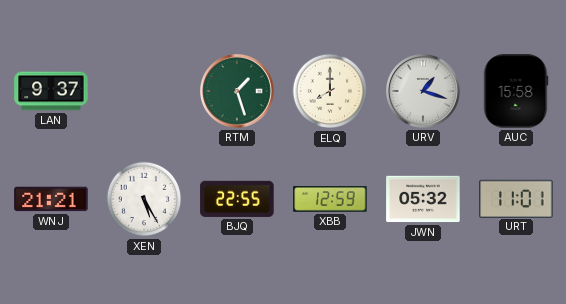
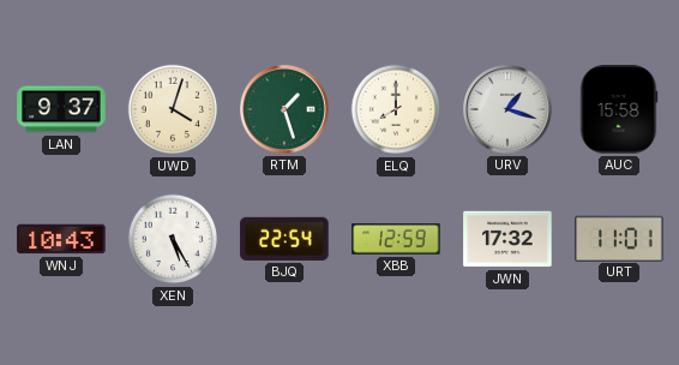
UWD: none -> 4:03
WNJ: 21:21 -> 10:43
BJQ: 22:55 -> 22:54
JWN: 05:32 -> 17:32
